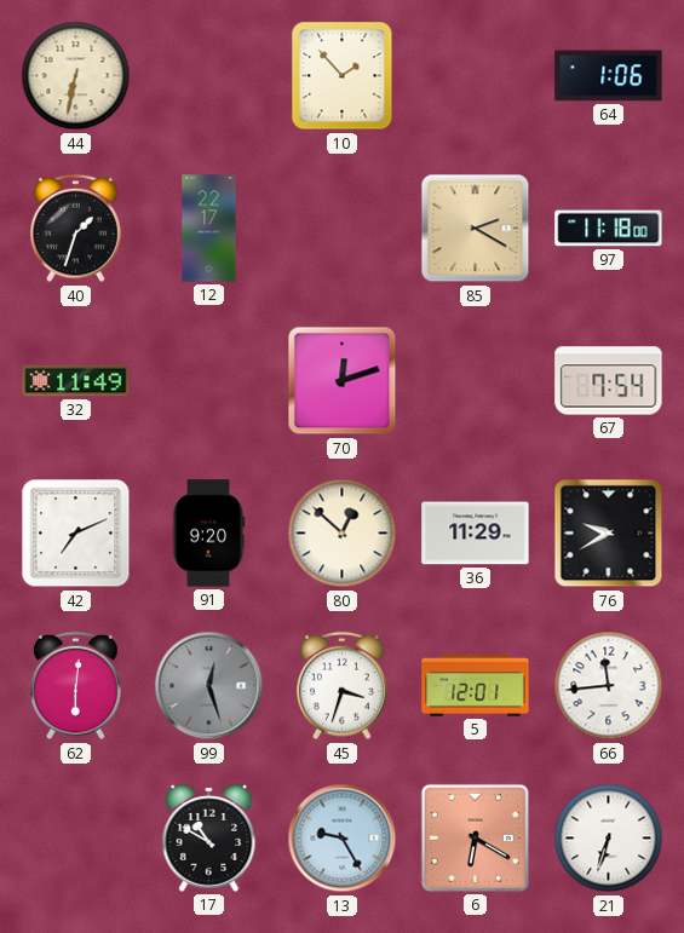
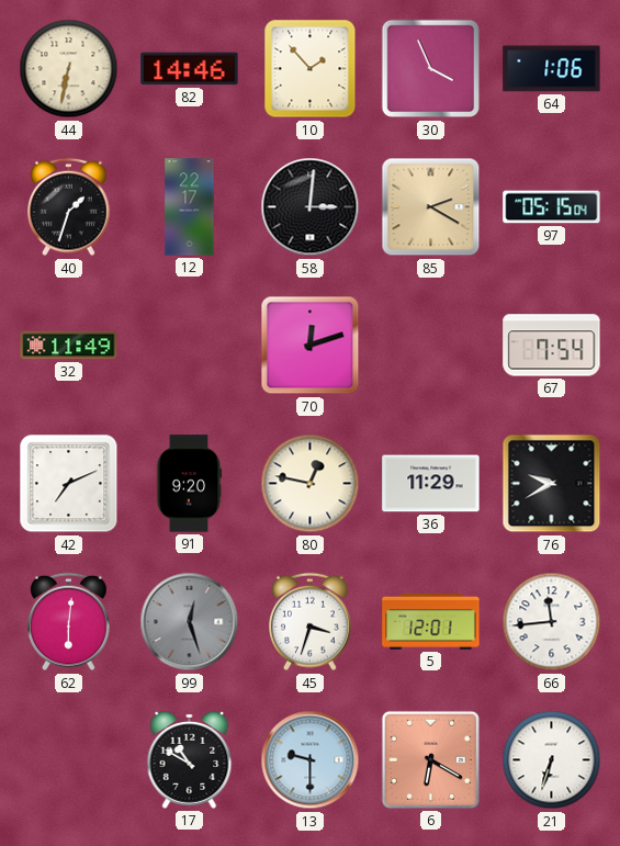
82: none -> 14:46
30: none -> 3:56
58: none -> 3:01
97: 11:18 -> 05:15
80: 12:52 -> 12:47
13: 9:25 -> 9:30
